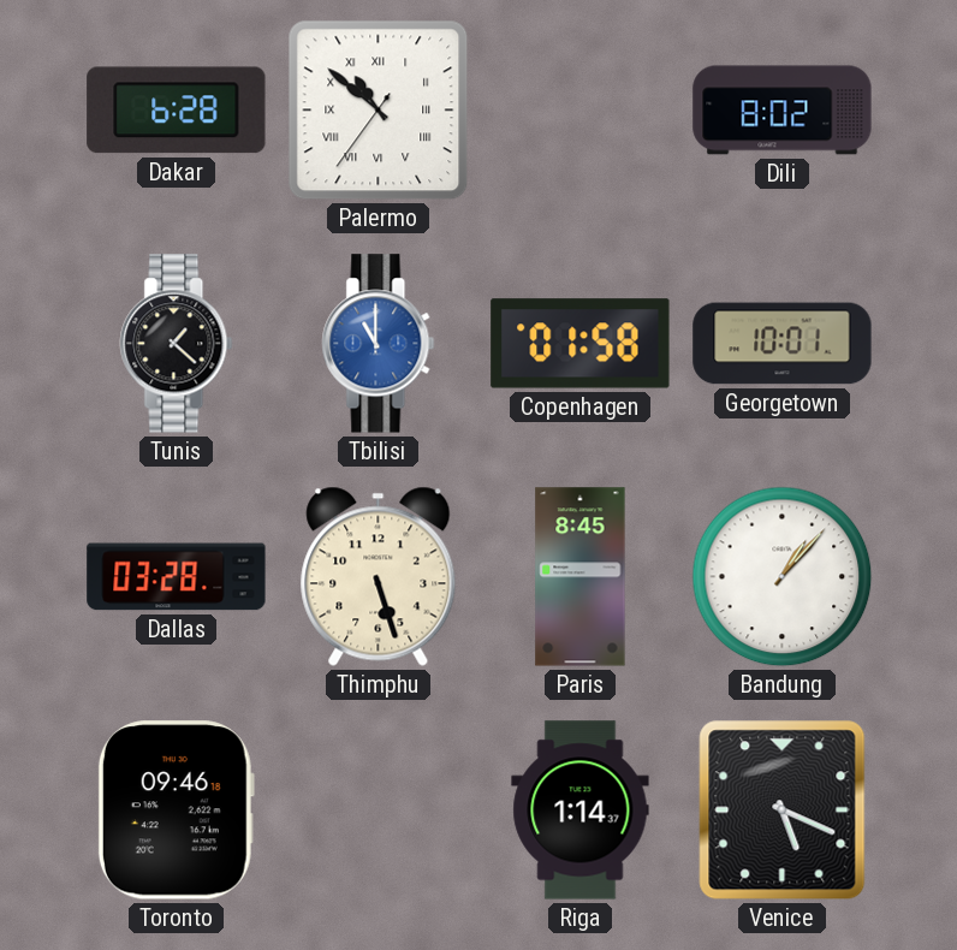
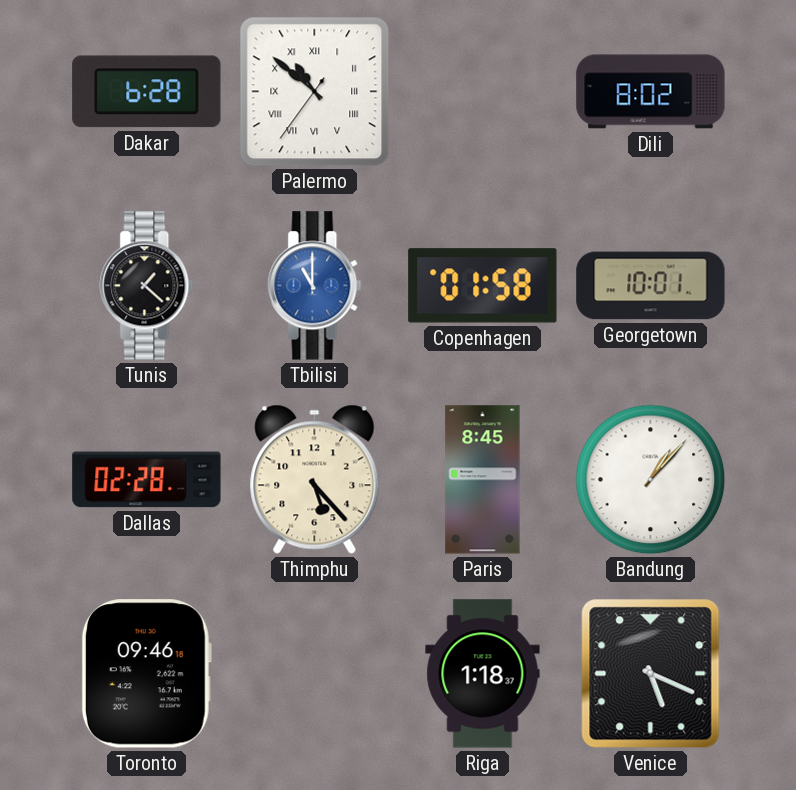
Dallas: 03:28 -> 02:28
Thimphu: 5:27 -> 5:23
Riga: 1:14 -> 1:18
